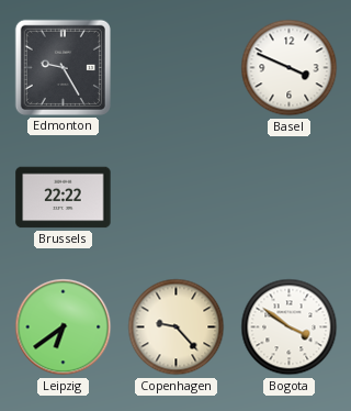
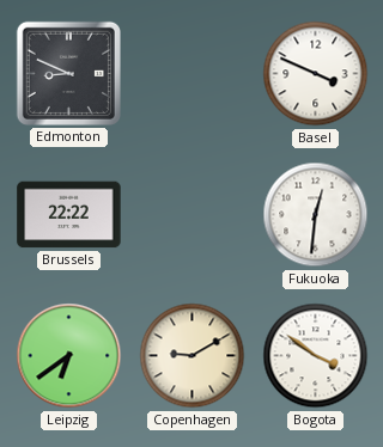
Edmonton: 9:25 -> 8:49
Fukuoka: none -> 12:31
Copenhagen: 9:23 -> 9:10
